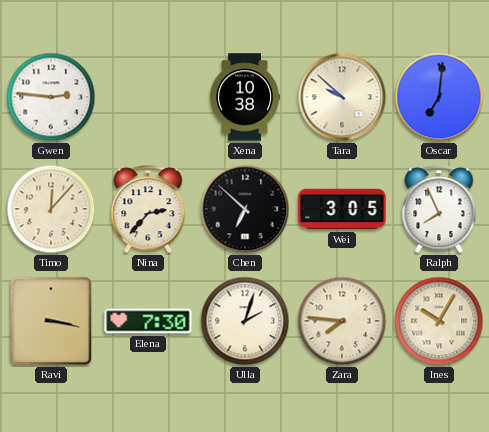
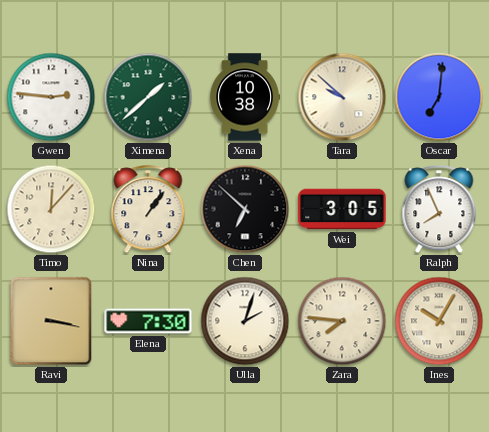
Ximena: none -> 1:38
Nina: 2:37 -> 1:06
